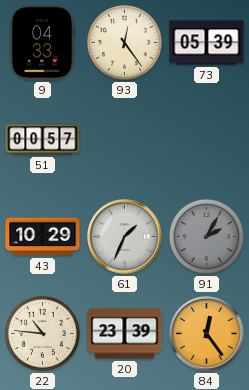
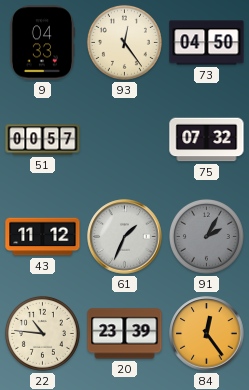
73: 05:39 -> 04:50
75: none -> 07:32
43: 10:29 -> 11:12
